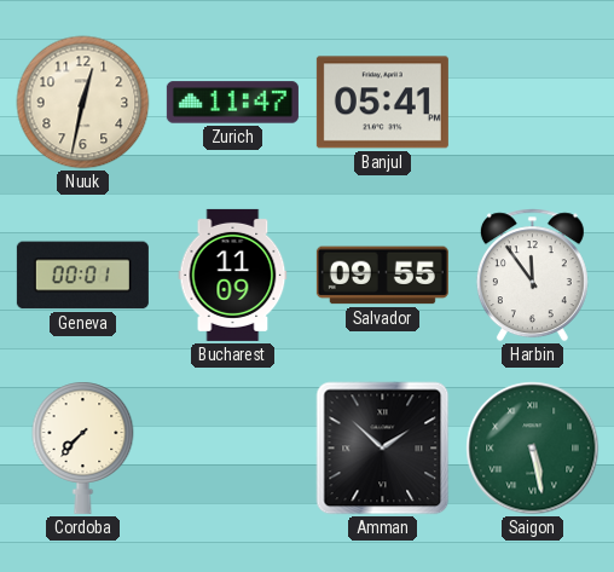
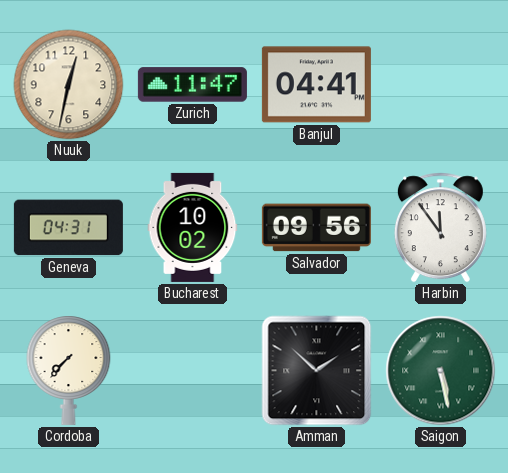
Banjul: 05:41 -> 04:41
Geneva: 00:01 -> 04:31
Bucharest: 11:09 -> 10:02
Salvador: 09:55 -> 09:56
